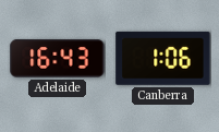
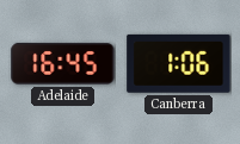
Adelaide: 16:43 -> 16:45
